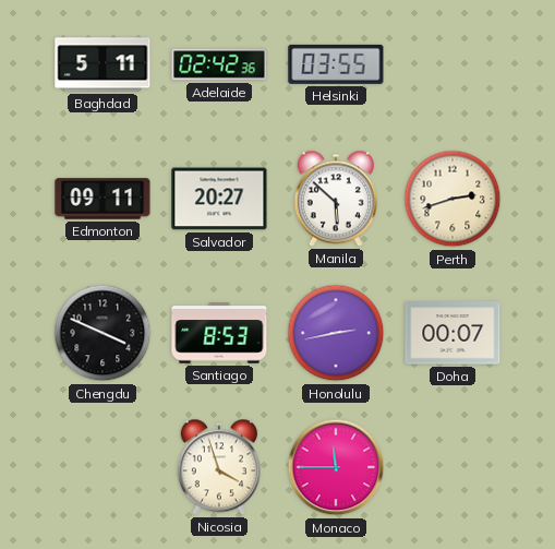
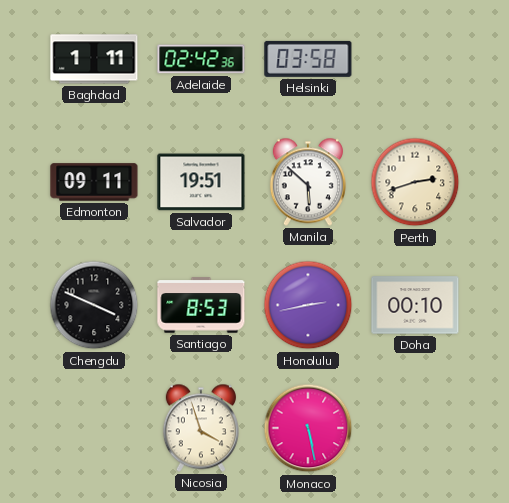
Baghdad: 5:11 -> 1:11
Helsinki: 03:55 -> 03:58
Salvador: 20:27 -> 19:51
Doha: 00:07 -> 00:10
Monaco: 11:45 -> 5:28
